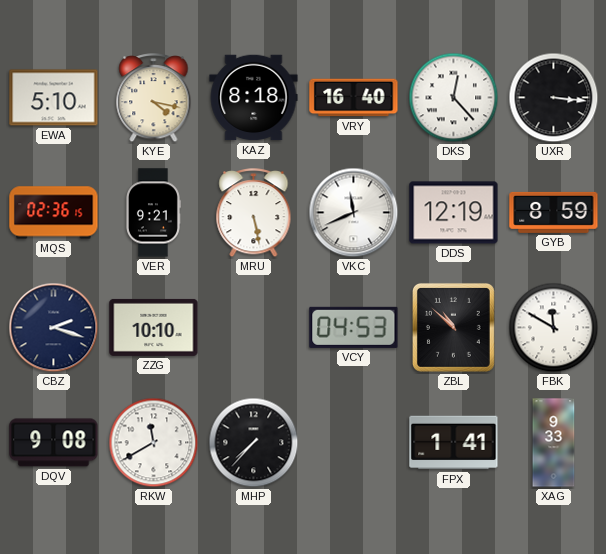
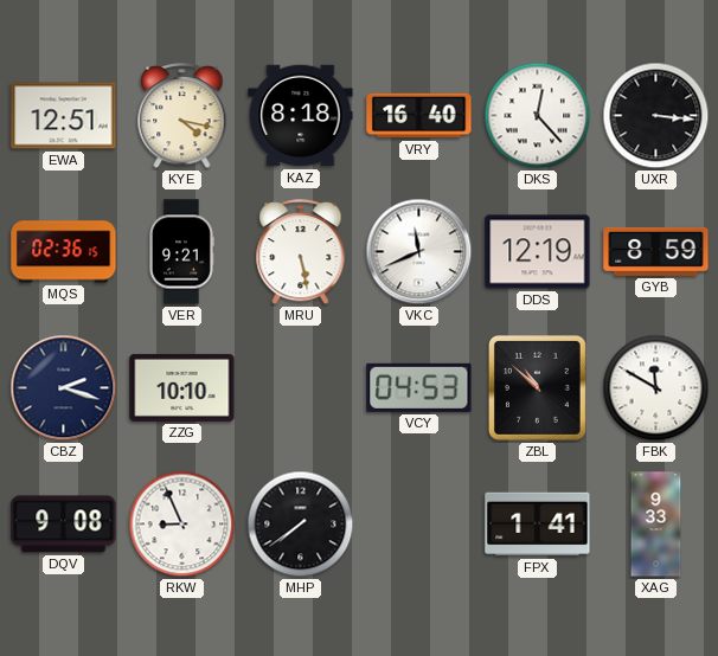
EWA: 5:10 -> 12:51
RKW: 11:40 -> 8:56
MHP: 7:37 -> 7:39
